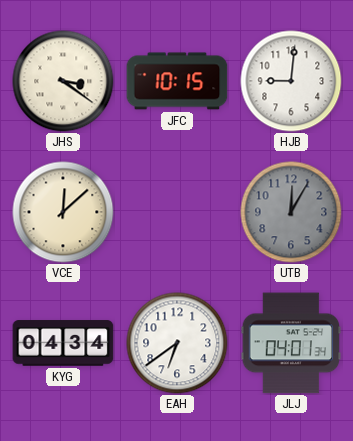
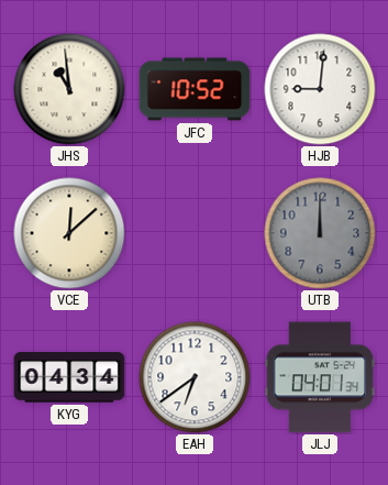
JHS: 3:21 -> 10:59
JFC: 10:15 -> 10:52
UTB: 12:05 -> 12:00
